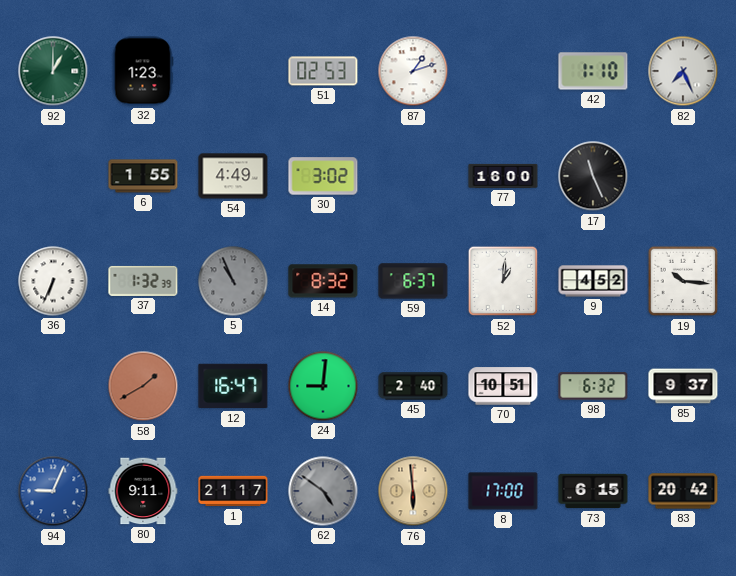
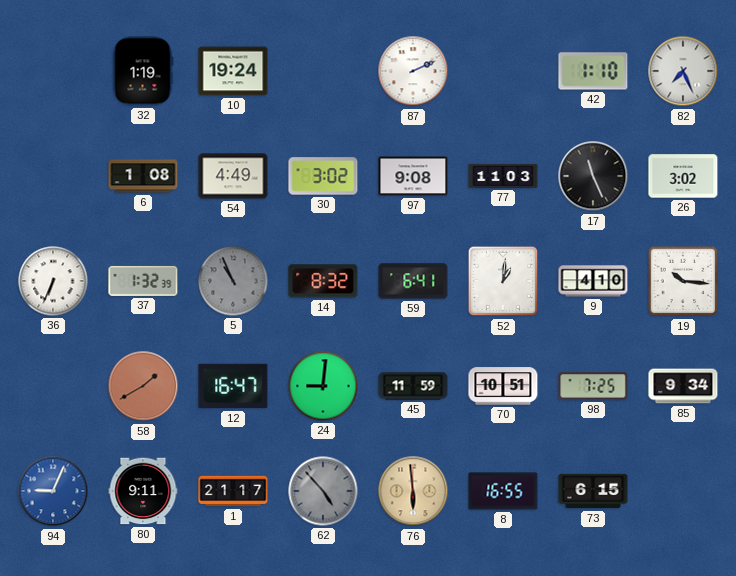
92: 1:00 -> none
32: 1:23 -> 1:19
10: none -> 19:24
51: 02:53 -> none
87: 1:12 -> 2:11
6: 1:55 -> 1:08
97: none -> 9:08
77: 16:00 -> 11:03
26: none -> 3:02
59: 6:37 -> 6:41
9: 4:52 -> 4:10
45: 2:40 -> 11:59
98: 6:32 -> 7:25
85: 9:37 -> 9:34
62: 4:51 -> 4:53
8: 17:00 -> 16:55
83: 20:42 -> none
